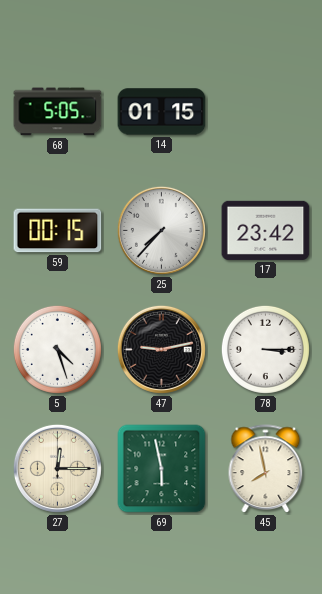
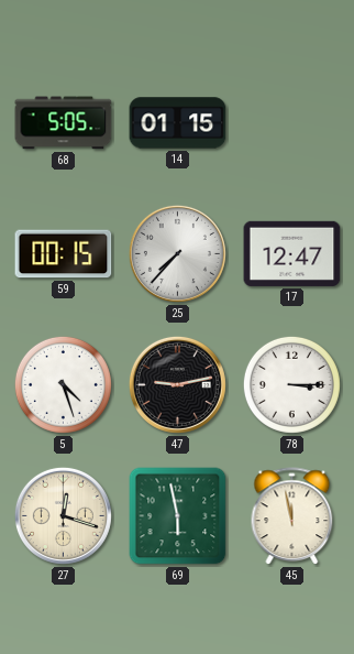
17: 23:42 -> 12:47
27: 12:15 -> 12:18
45: 7:58 -> 11:58
